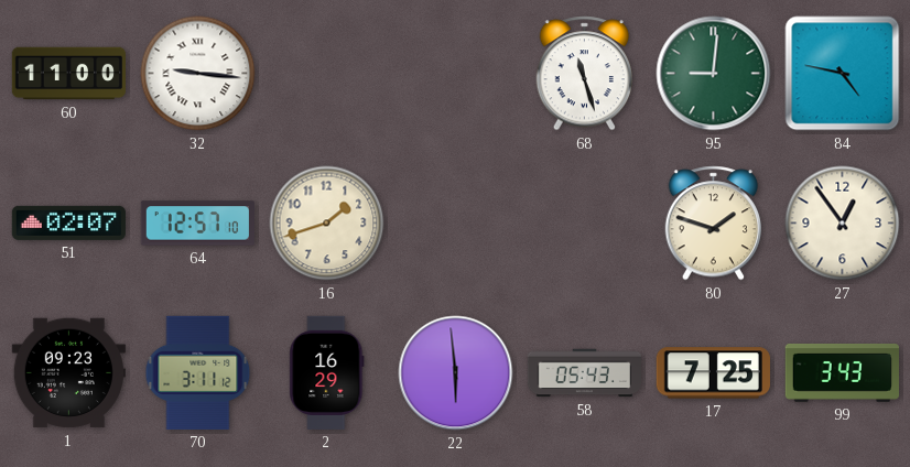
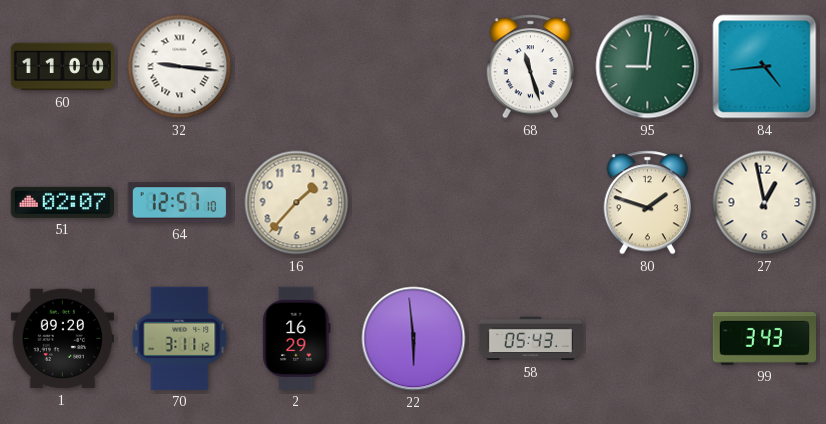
84: 4:47 -> 4:44
16: 1:42 -> 1:37
27: 12:54 -> 12:58
1: 09:23 -> 09:20
17: 7:25 -> none
